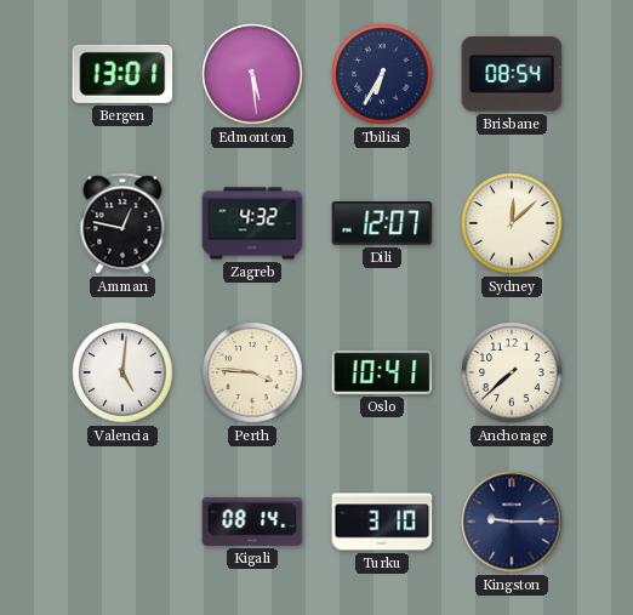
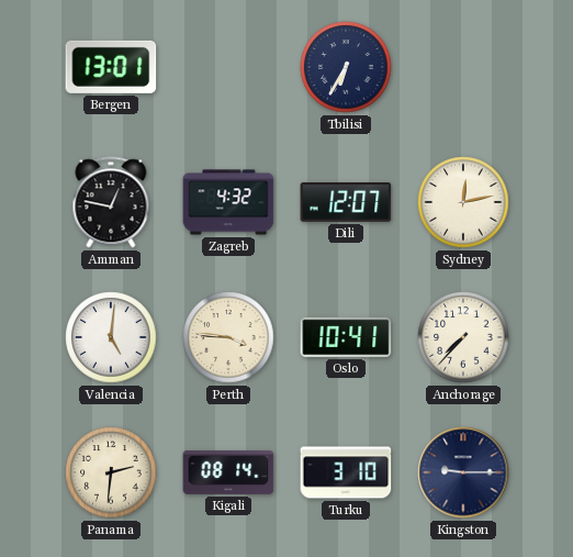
Edmonton: 5:29 -> none
Brisbane: 08:54 -> none
Sydney: 12:08 -> 12:13
Anchorage: 7:38 -> 7:37
Panama: none -> 2:31
